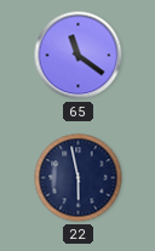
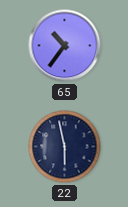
65: 11:21 -> 10:36
